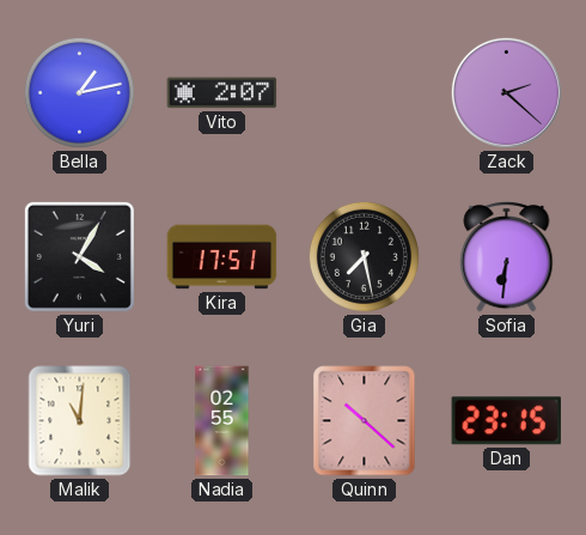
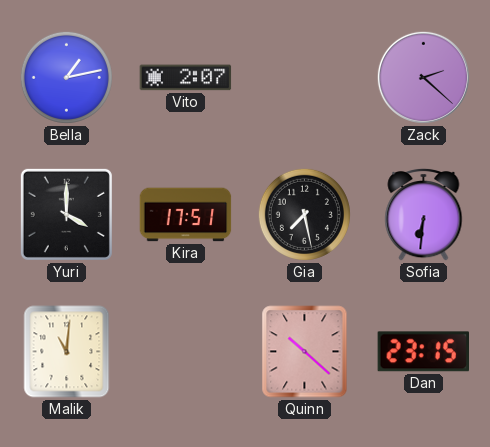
Yuri: 4:05 -> 4:00
Nadia: 02:55 -> none
